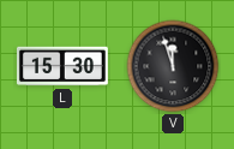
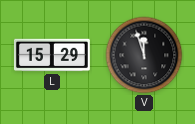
L: 15:30 -> 15:29
